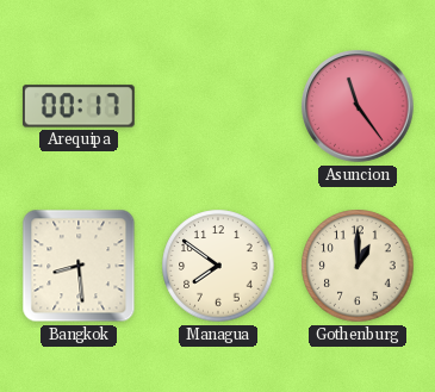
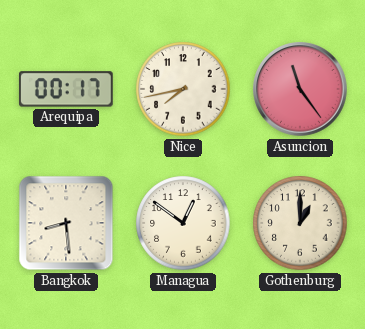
Nice: none -> 7:43
Managua: 7:51 -> 12:51
